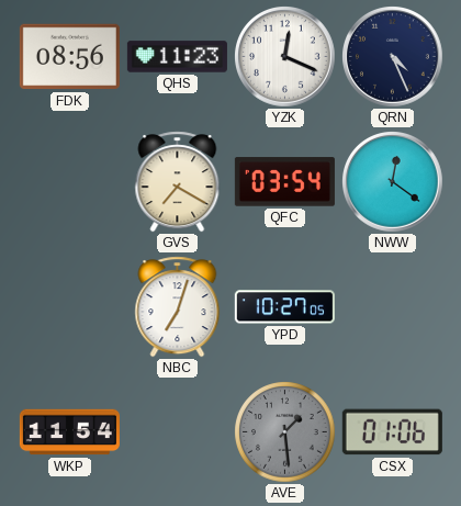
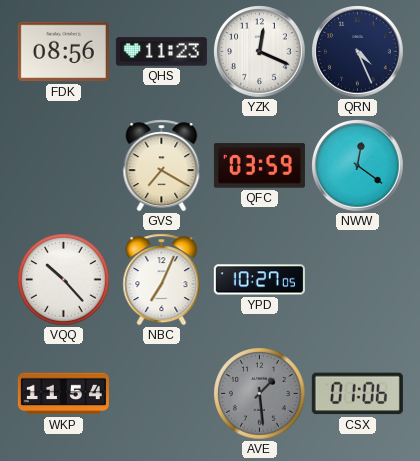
QFC: 03:54 -> 03:59
VQQ: none -> 10:23
NBC: 7:03 -> 7:04
